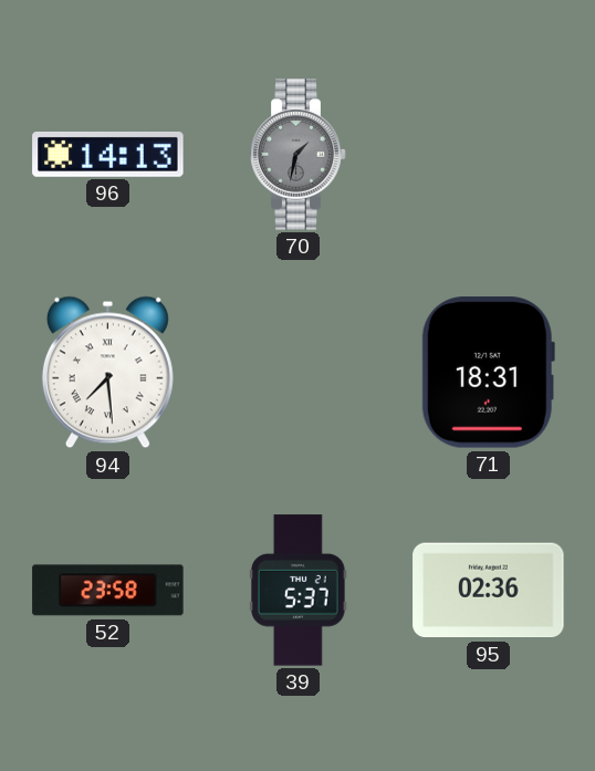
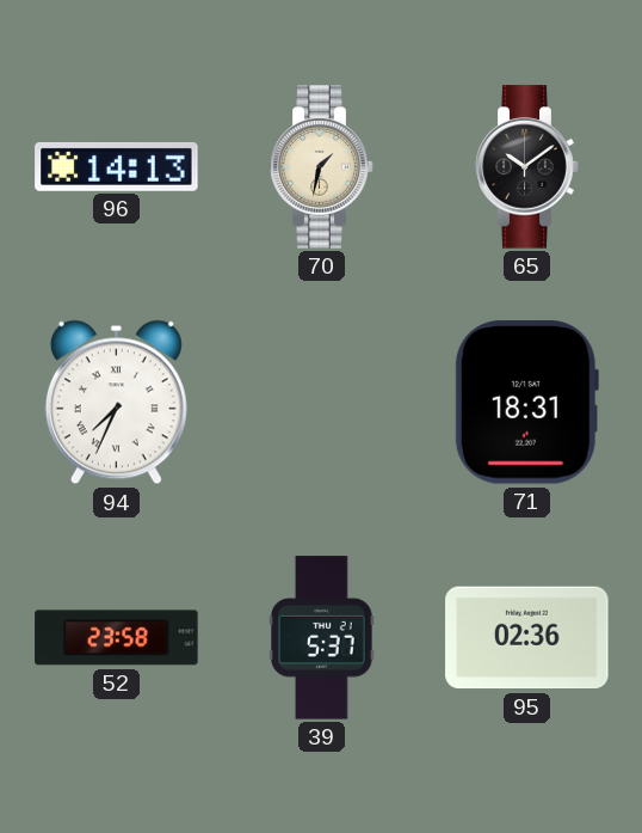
70 dial: grey -> cream
65: none -> 10:09
94: 7:29 -> 7:34
